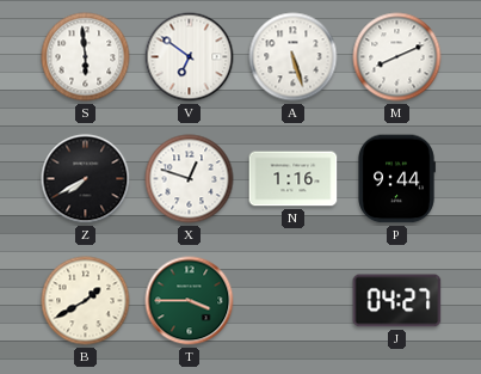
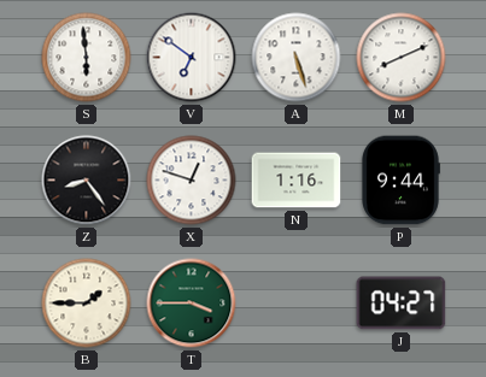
Z: 7:40 -> 8:24
B: 1:40 -> 1:45
